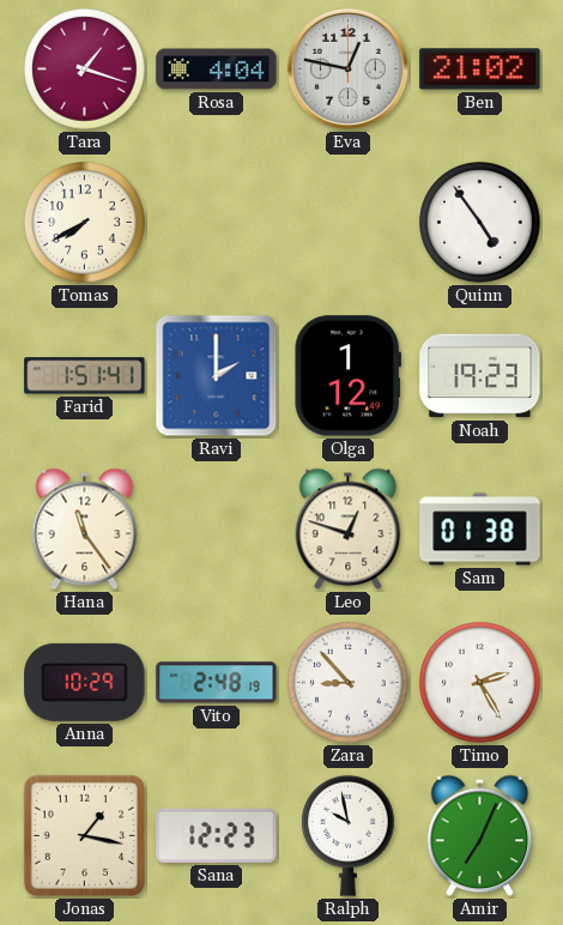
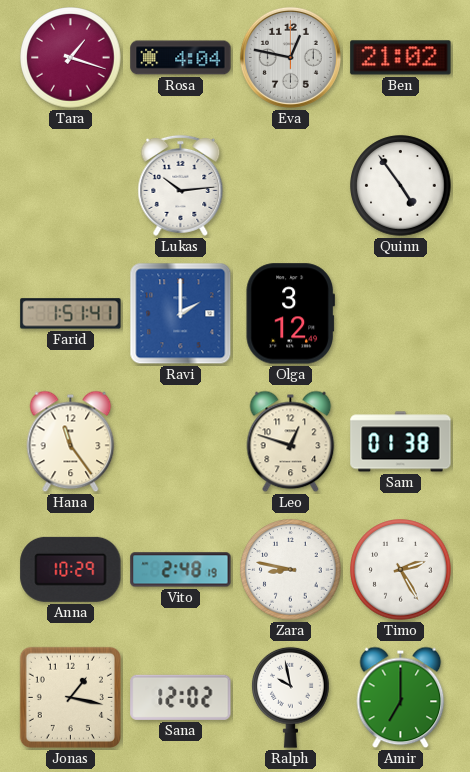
Tomas: 7:40 -> none
Lukas: none -> 10:14
Olga: 1:12 -> 3:12
Noah: 19:23 -> none
Zara: 8:53 -> 8:47
Sana: 12:23 -> 12:02
Amir: 7:04 -> 7:00
